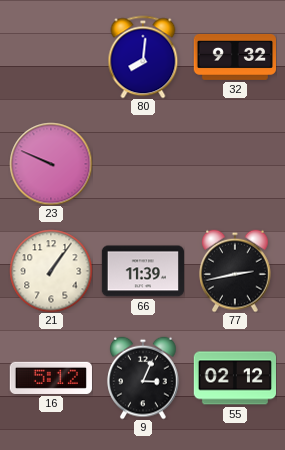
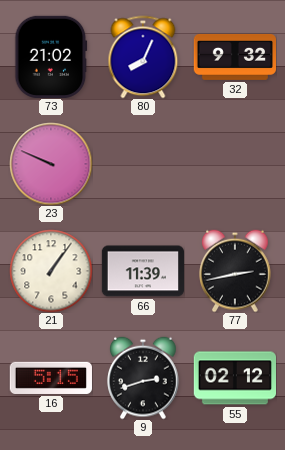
73: none -> 21:02
80: 8:01 -> 8:04
16: 5:12 -> 5:15
9: 3:04 -> 2:42
